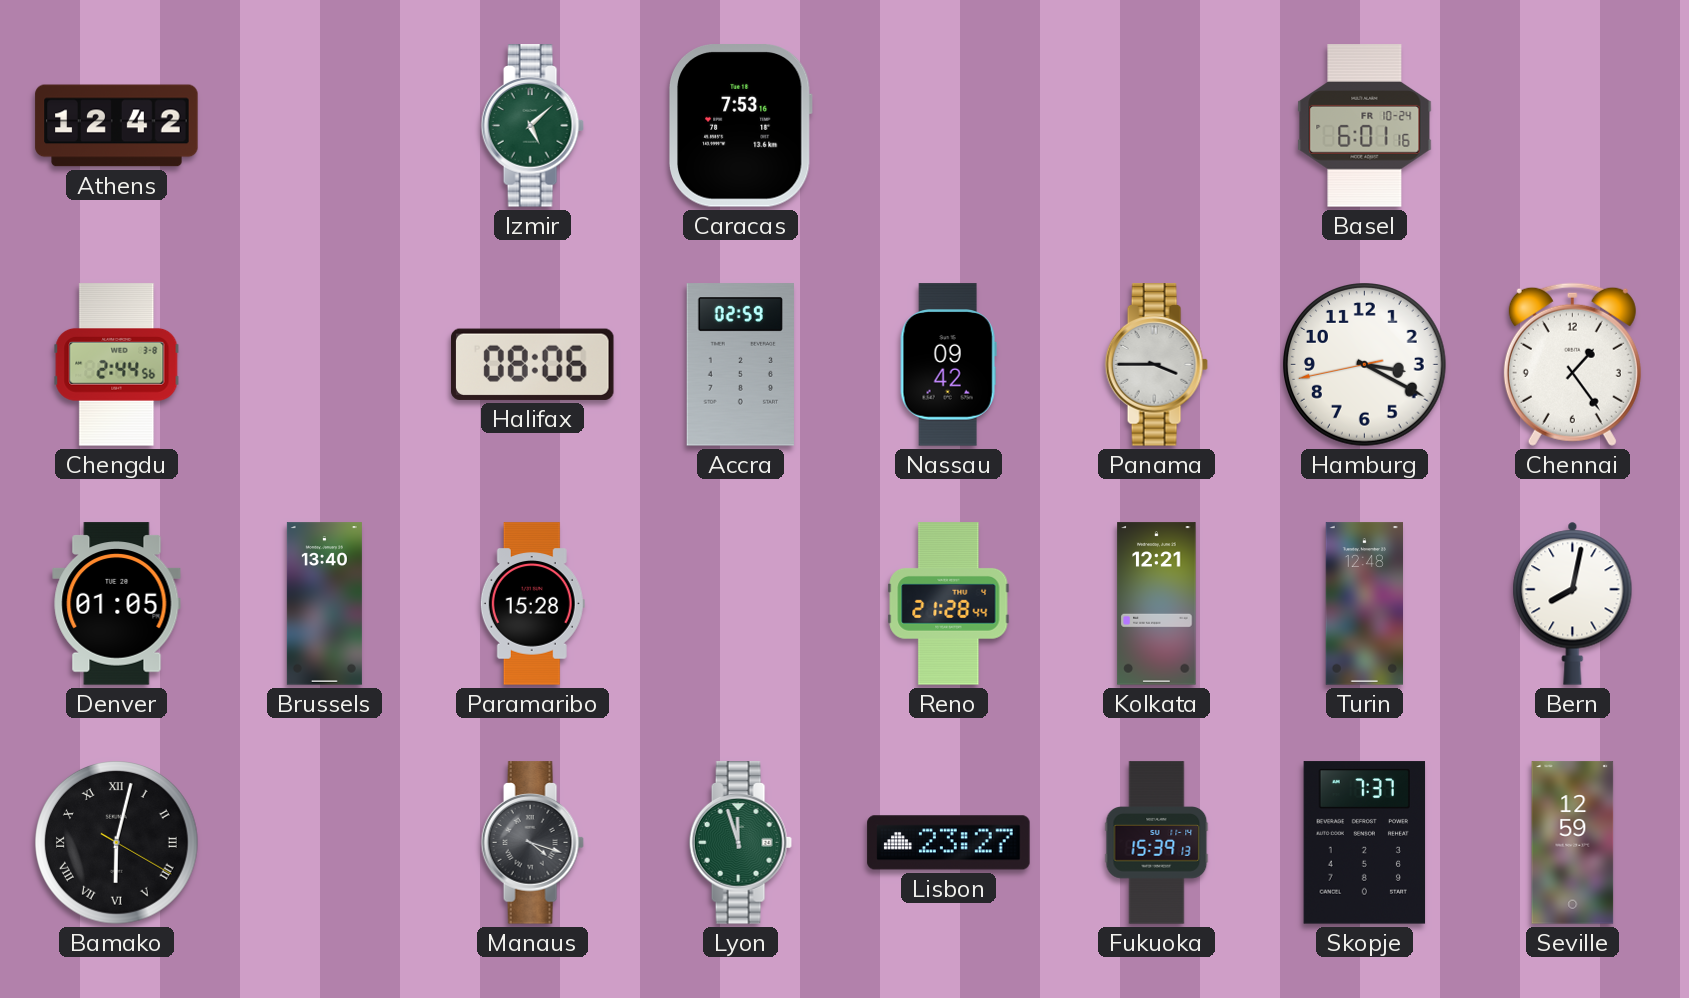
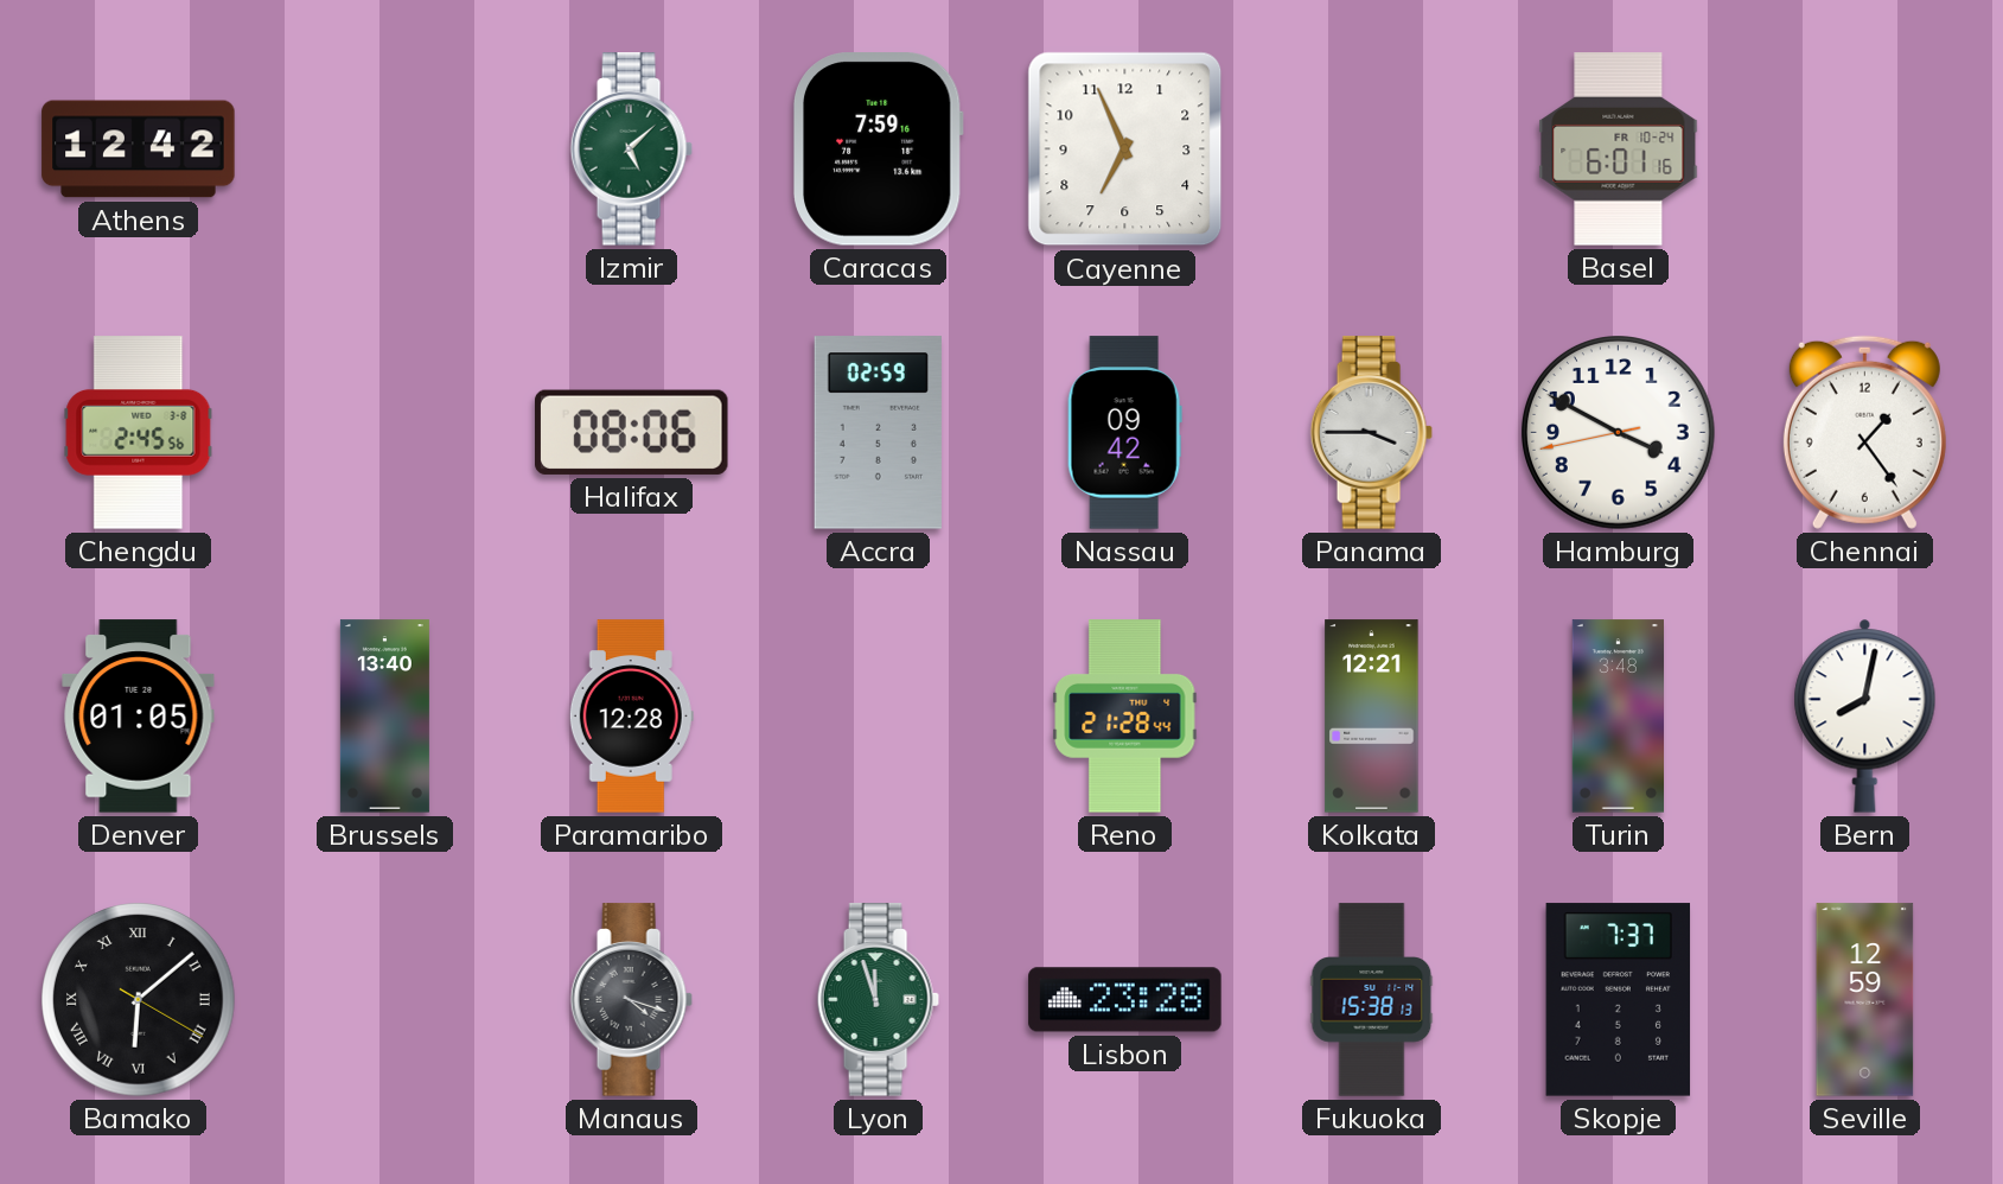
Caracas: 7:53 -> 7:59
Cayenne: none -> 6:56
Chengdu: 2:44 -> 2:45
Hamburg: 3:19 -> 3:49
Paramaribo: 15:28 -> 12:28
Turin: 12:48 -> 3:48
Bamako: 6:02 -> 6:08
Lisbon: 23:27 -> 23:28
Fukuoka: 15:39 -> 15:38
